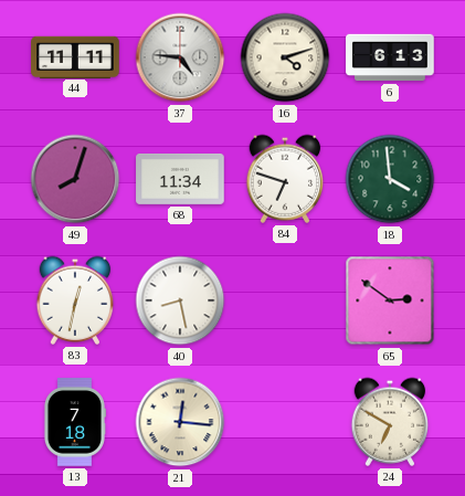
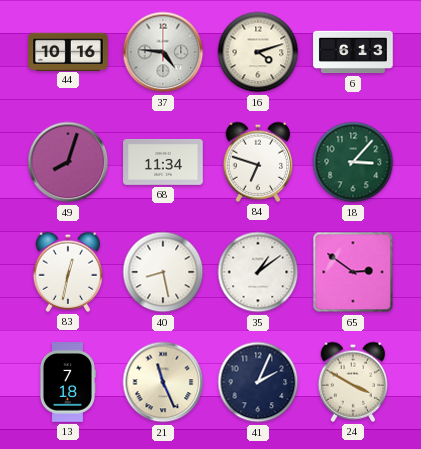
44: 11:11 -> 10:16
18: 3:59 -> 3:07
35: none -> 1:09
21: 12:16 -> 11:26
41: none -> 2:04
24: 6:50 -> 3:50
